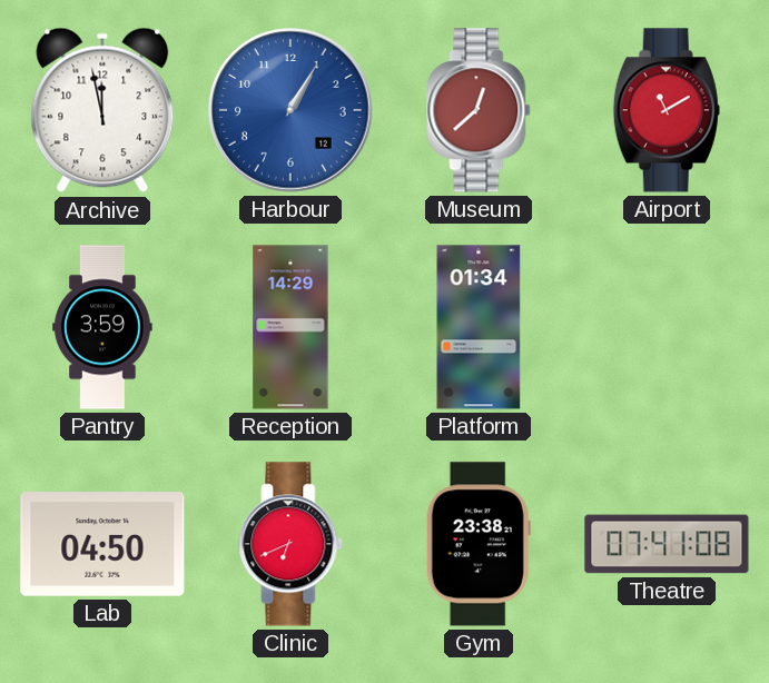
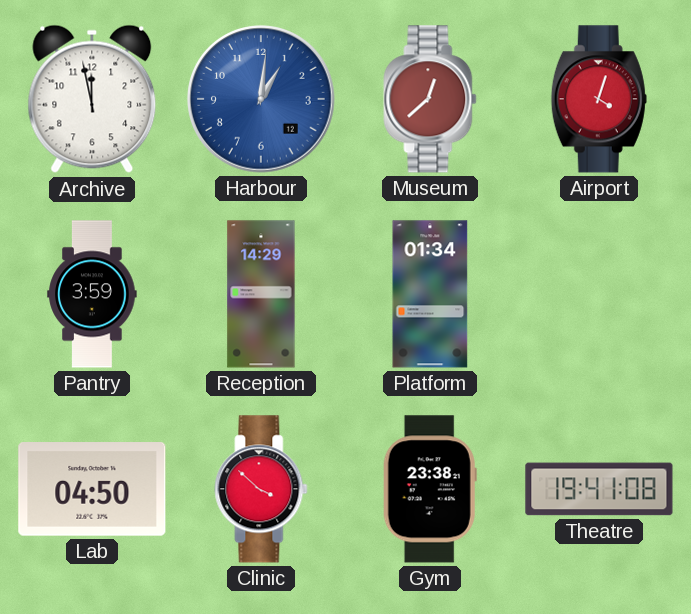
Harbour: 1:05 -> 1:01
Airport: 11:10 -> 4:03
Clinic: 6:41 -> 3:52
Theatre: 07:41 -> 19:41
